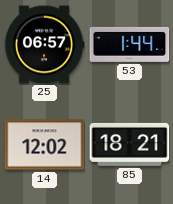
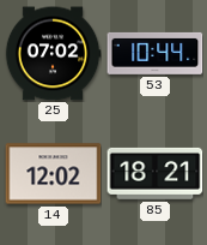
25: 06:57 -> 07:02
53: 1:44 -> 10:44
